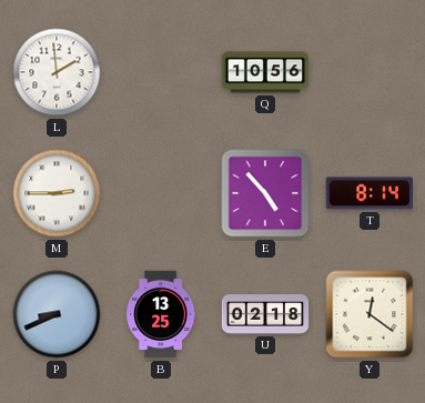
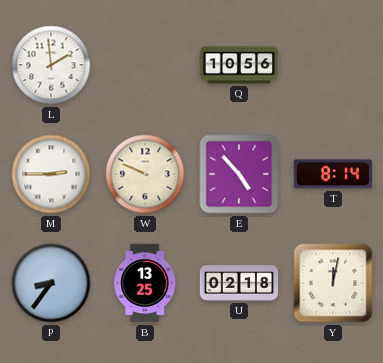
W: none -> 9:49
P: 8:41 -> 8:36
Y: 12:21 -> 12:02
